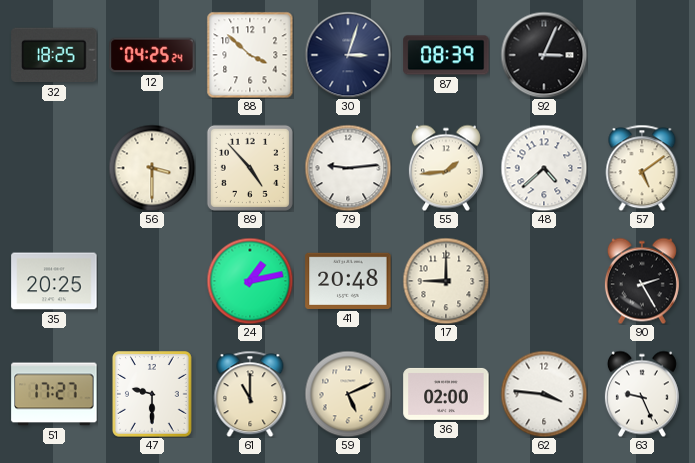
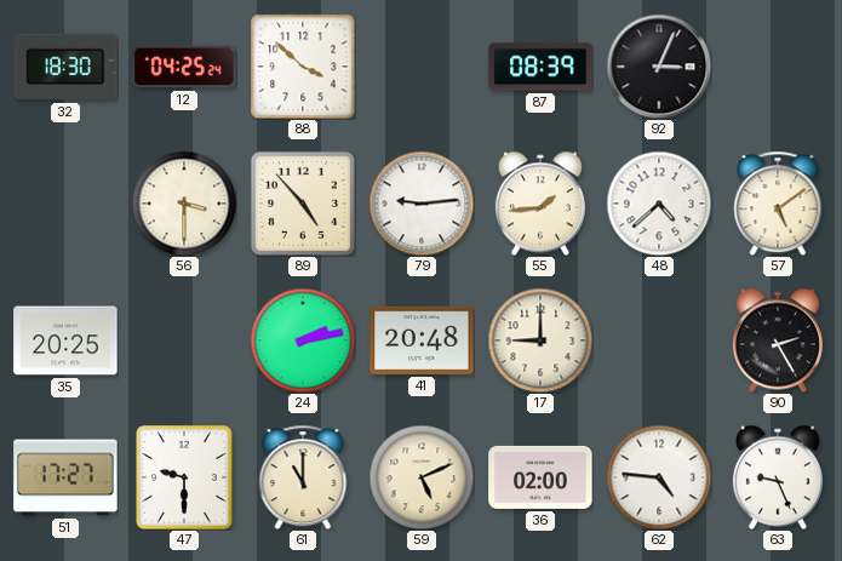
32: 18:25 -> 18:30
30: 3:03 -> none
24: 1:13 -> 2:13
62: 3:46 -> 4:46
